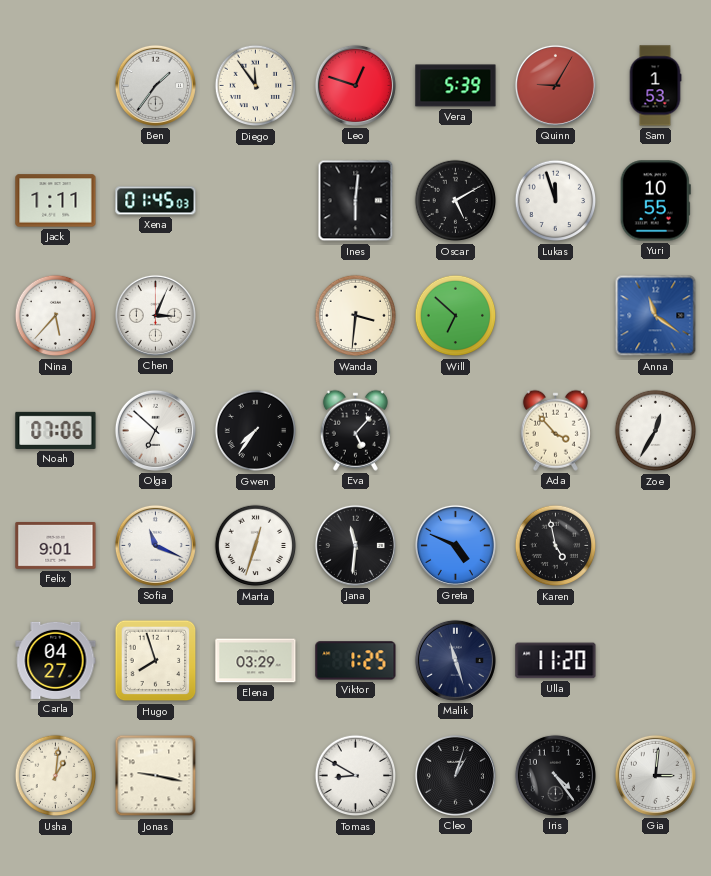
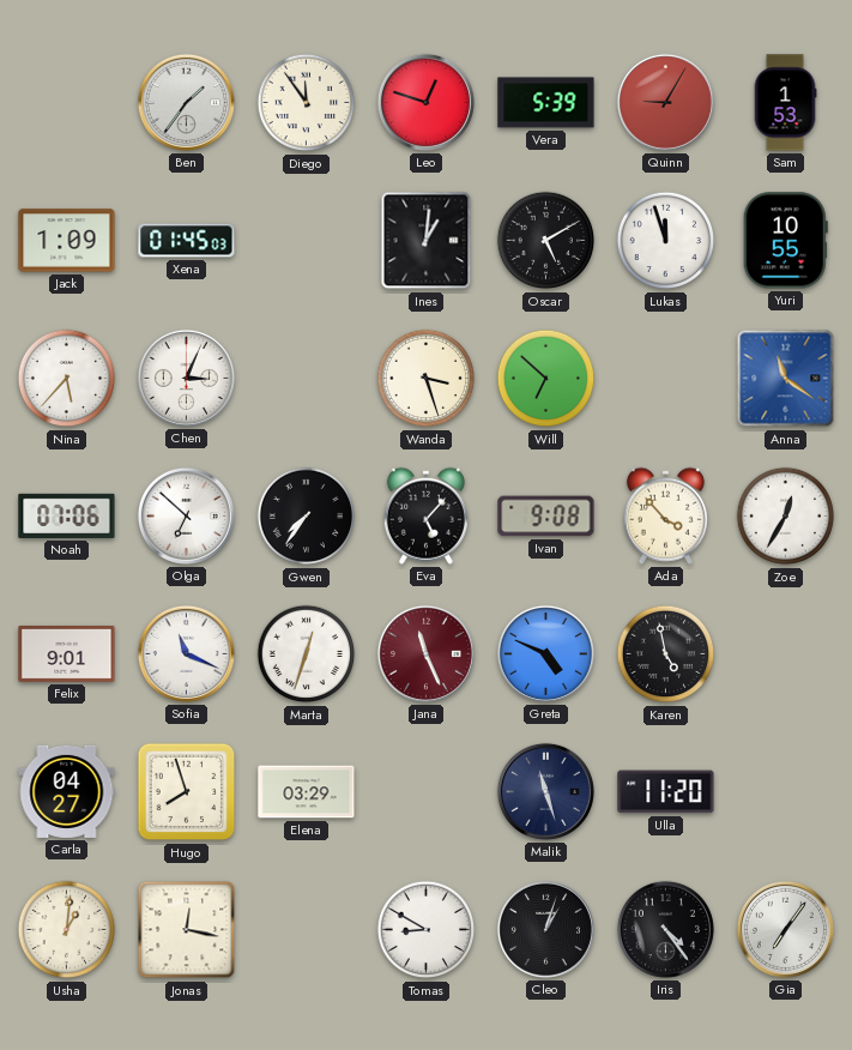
Jack: 1:11 -> 1:09
Ines: 6:01 -> 1:01
Wanda: 3:31 -> 3:27
Ivan: none -> 9:08
Jana: 11:31 -> 11:26
Jana dial: black -> burgundy
Viktor: 1:25 -> none
Jonas: 9:17 -> 12:17
Gia: 3:01 -> 7:06
